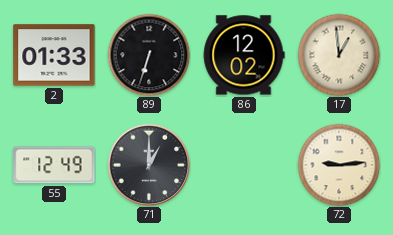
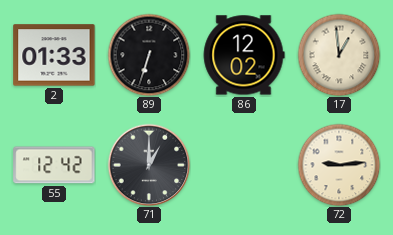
55: 12:49 -> 12:42
